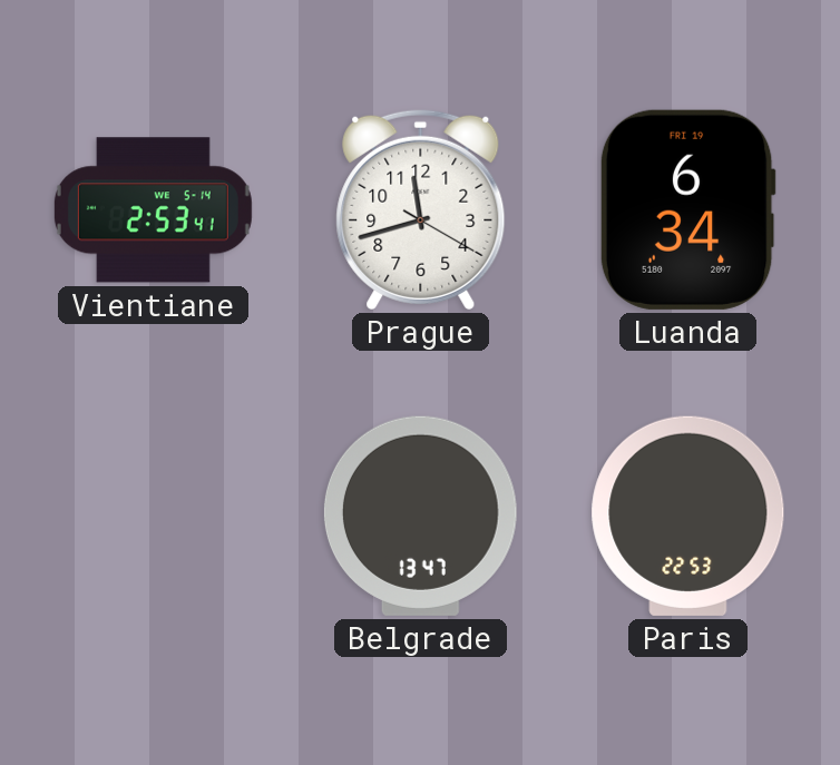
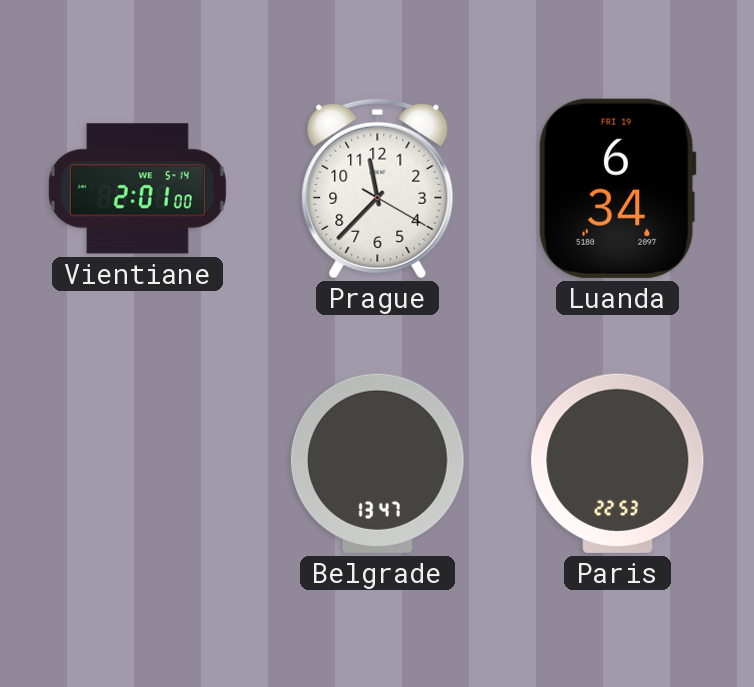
Vientiane: 2:53 -> 2:01
Prague: 11:42 -> 11:37
